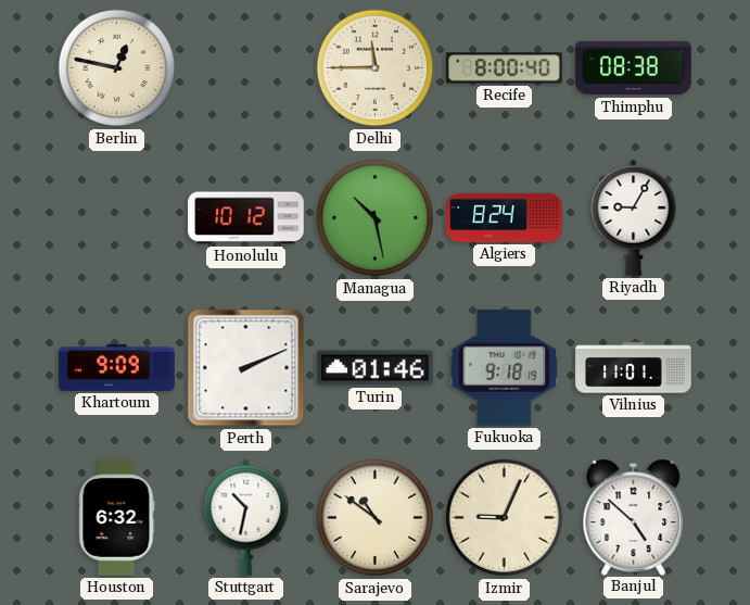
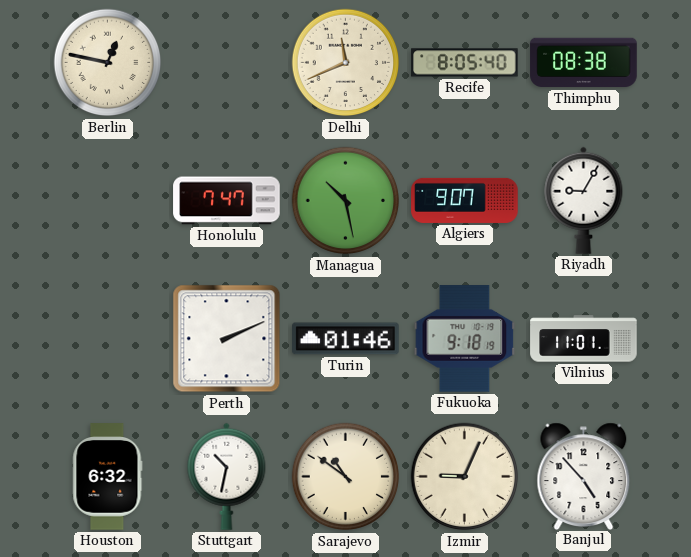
Delhi: 11:45 -> 11:41
Recife: 8:00 -> 8:05
Honolulu: 10:12 -> 7:47
Algiers: 8:24 -> 9:07
Khartoum: 9:09 -> none
Banjul: 4:52 -> 4:53
